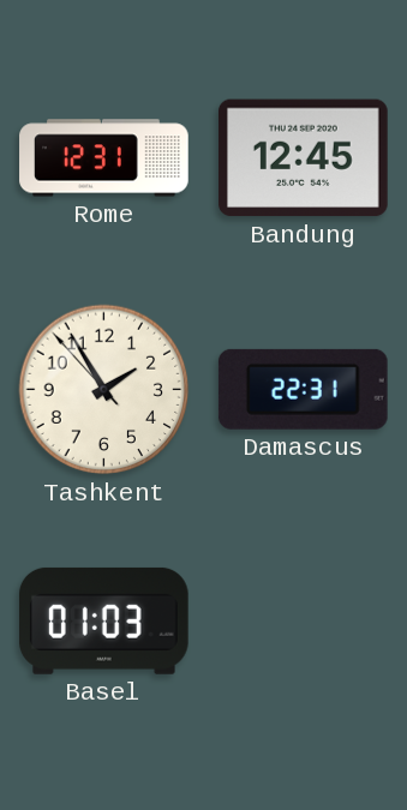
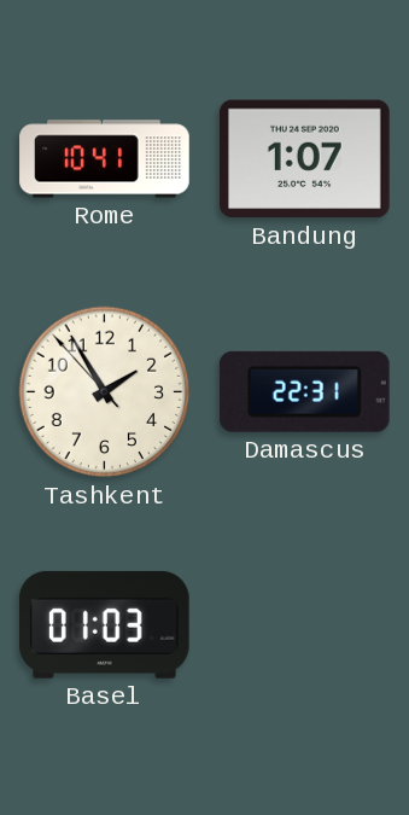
Rome: 12:31 -> 10:41
Bandung: 12:45 -> 1:07
